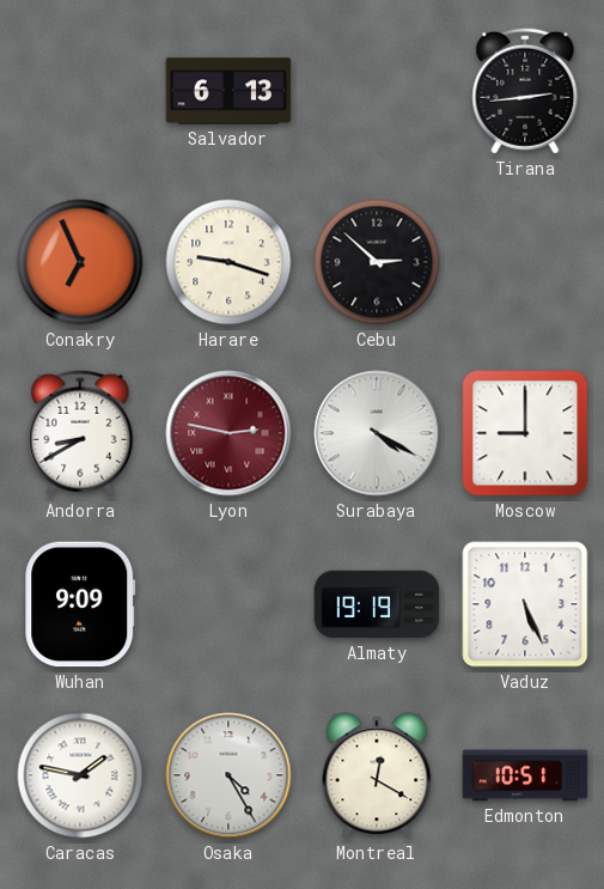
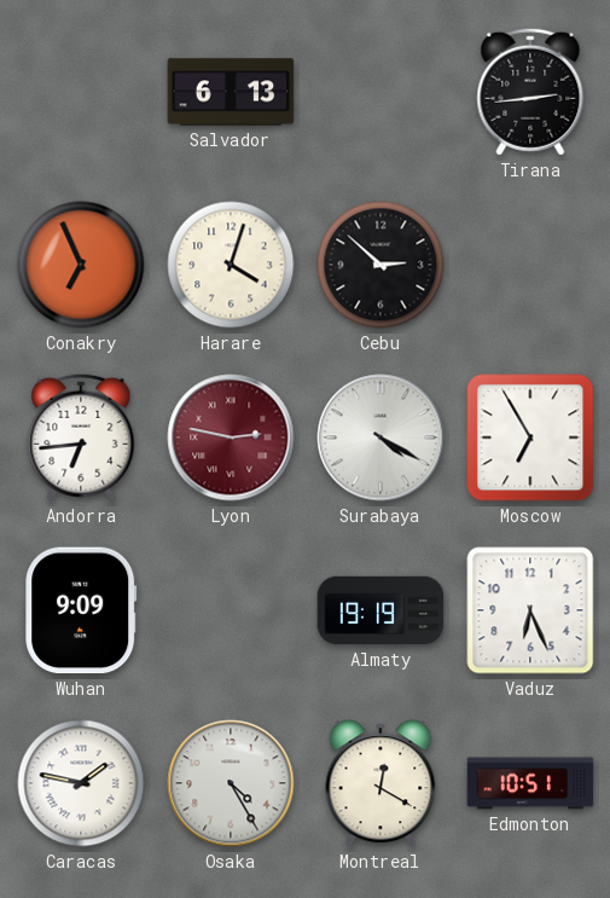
Harare: 9:18 -> 4:03
Andorra: 8:40 -> 6:44
Moscow: 9:00 -> 6:55
Vaduz: 5:26 -> 6:26
